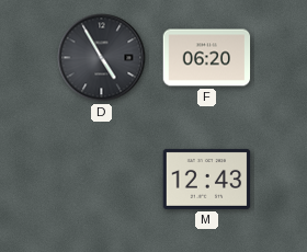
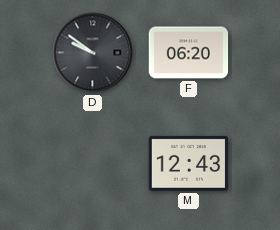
D: 4:55 -> 9:51
